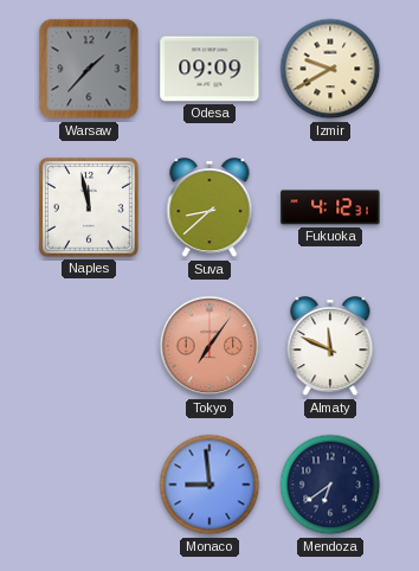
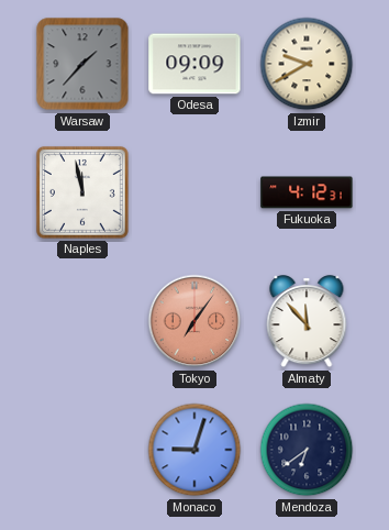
Suva: 8:38 -> none
Almaty: 11:49 -> 11:53
Monaco: 8:59 -> 9:03
